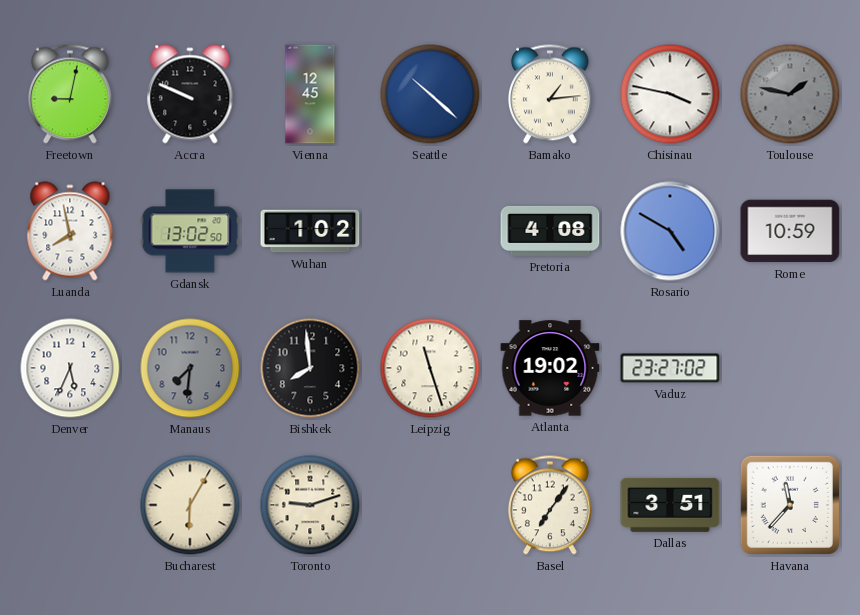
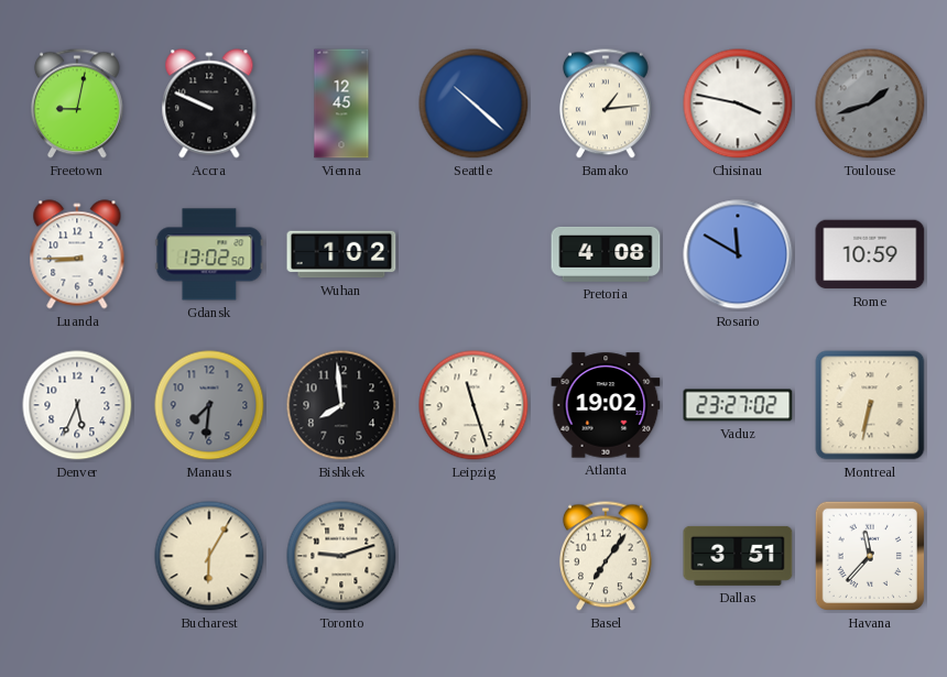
Toulouse: 1:47 -> 1:42
Luanda: 7:58 -> 8:45
Rosario: 4:50 -> 11:50
Montreal: none -> 6:32
